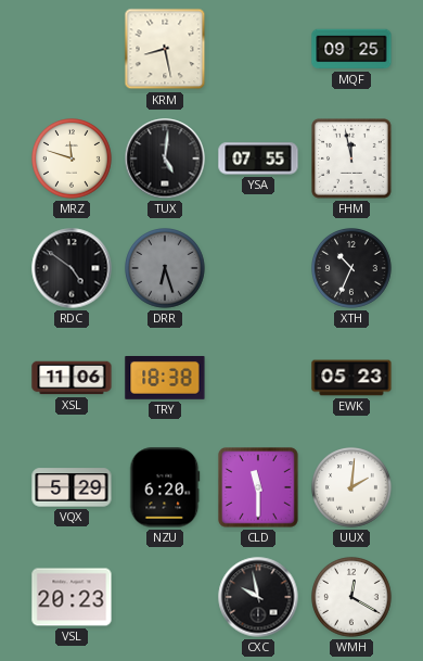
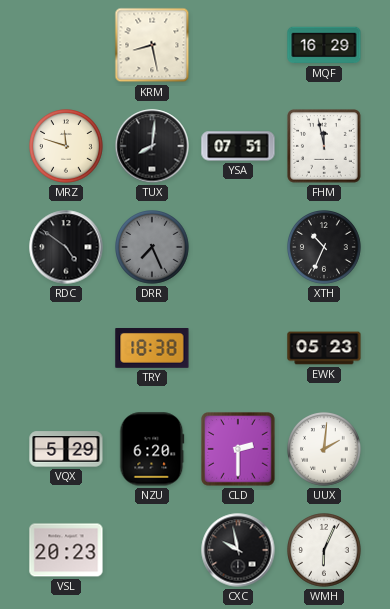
MQF: 09:25 -> 16:29
TUX: 5:01 -> 8:01
YSA: 07:55 -> 07:51
DRR: 6:27 -> 7:26
XSL: 11:06 -> none
CLD: 11:30 -> 2:30
WMH: 12:20 -> 6:04
